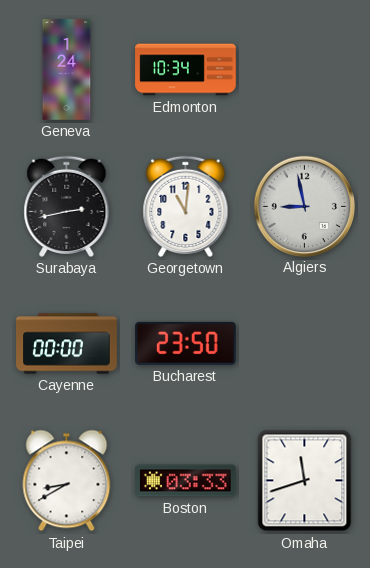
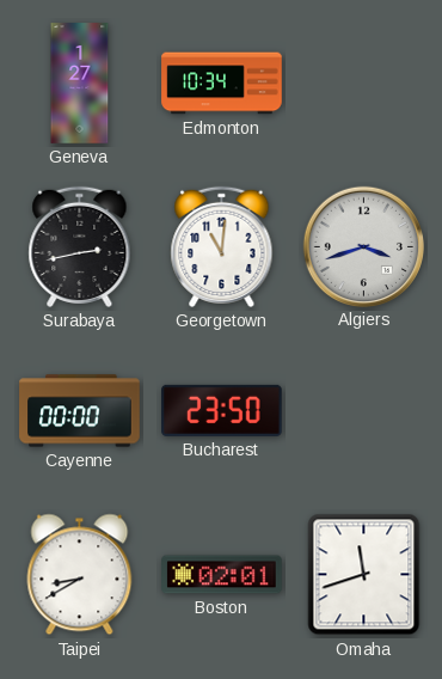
Geneva: 1:24 -> 1:27
Algiers: 8:58 -> 3:42
Boston: 03:33 -> 02:01
